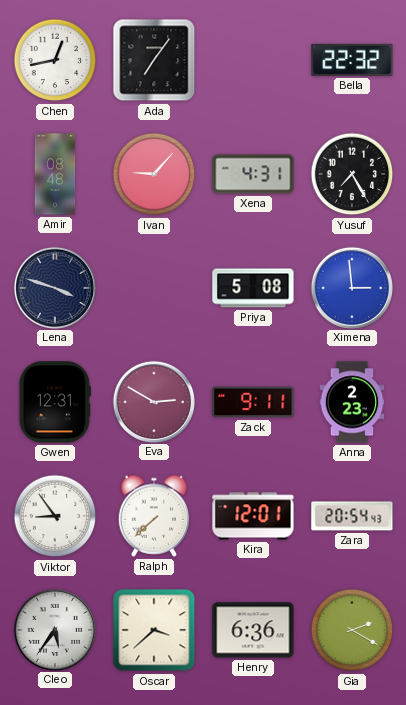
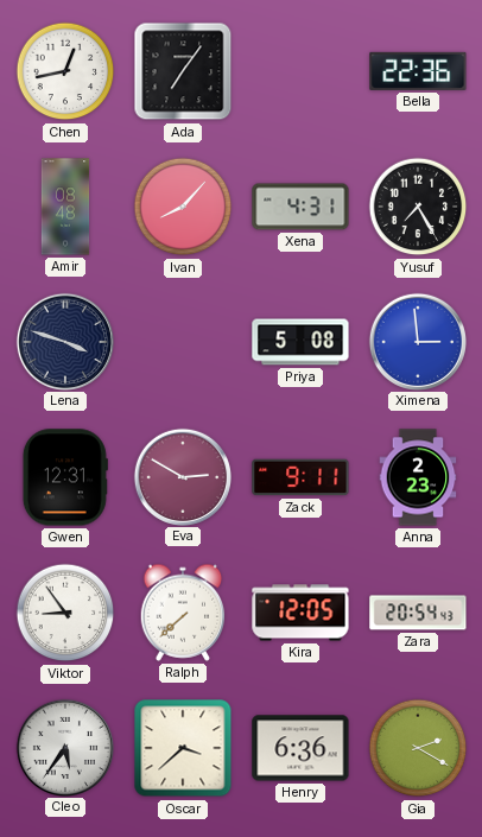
Bella: 22:32 -> 22:36
Ivan: 9:07 -> 8:07
Kira: 12:01 -> 12:05
